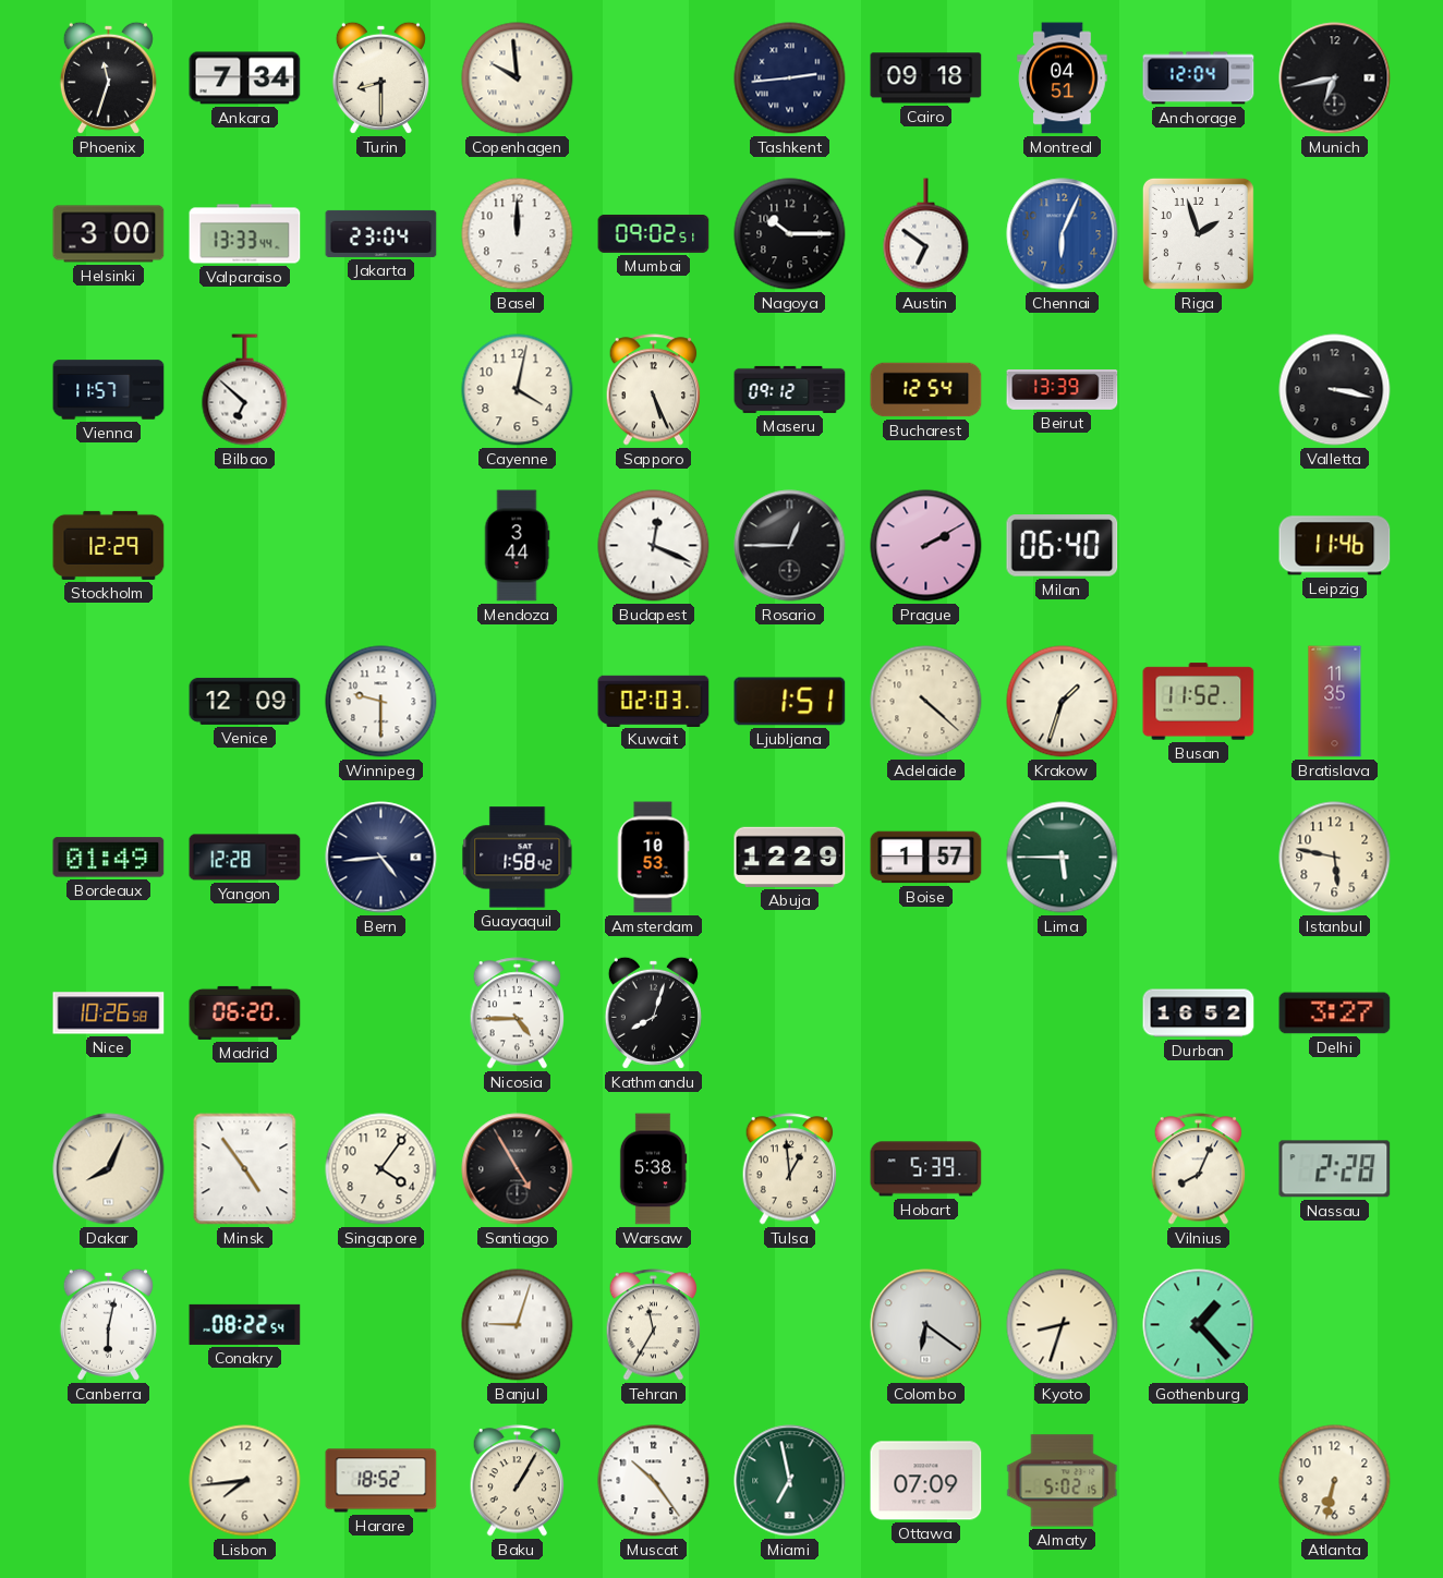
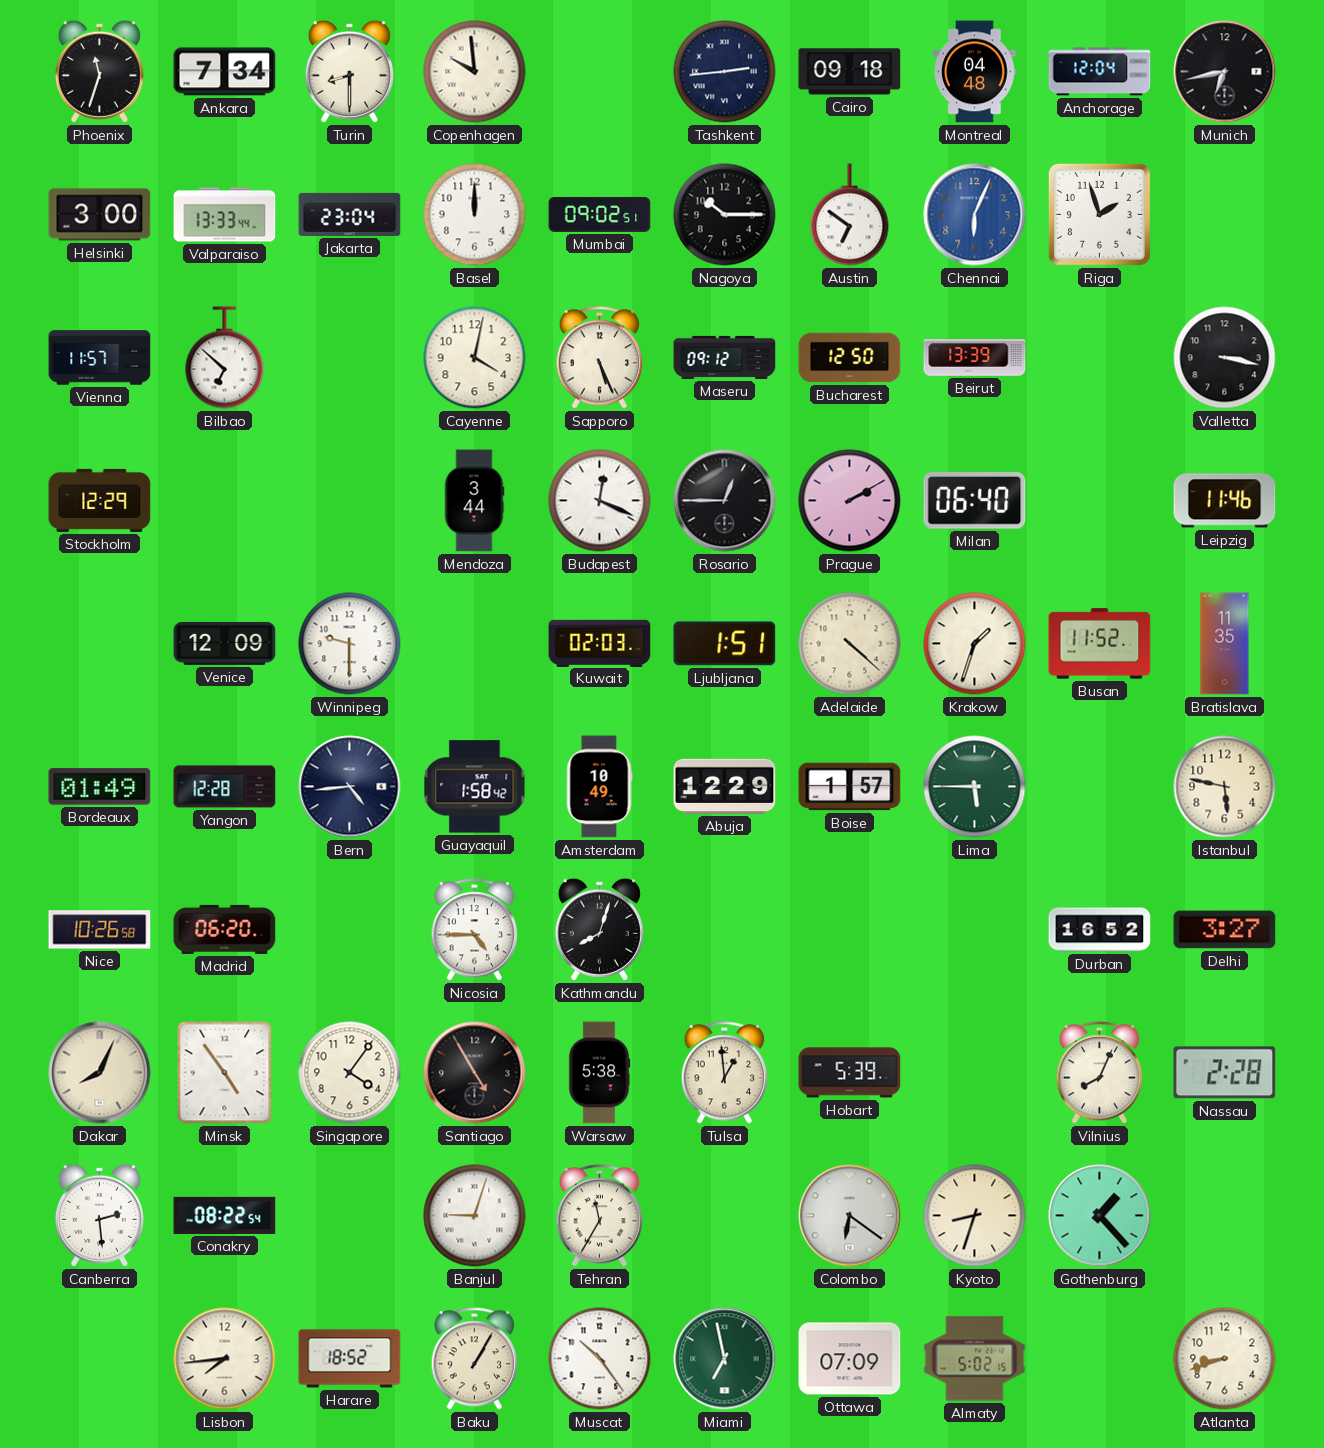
Montreal: 04:51 -> 04:48
Bucharest: 12:54 -> 12:50
Amsterdam: 10:53 -> 10:49
Canberra: 6:02 -> 2:29
Atlanta: 6:32 -> 8:42
